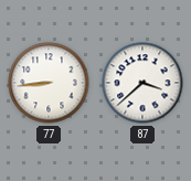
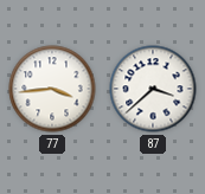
77: 8:44 -> 3:44
